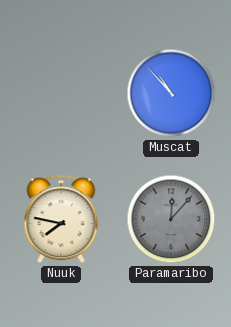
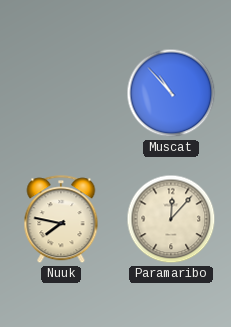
Paramaribo dial: grey -> cream
